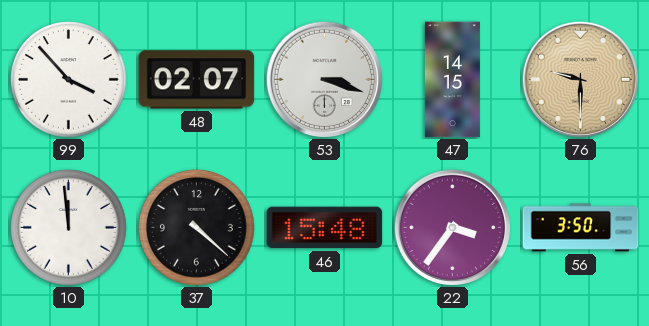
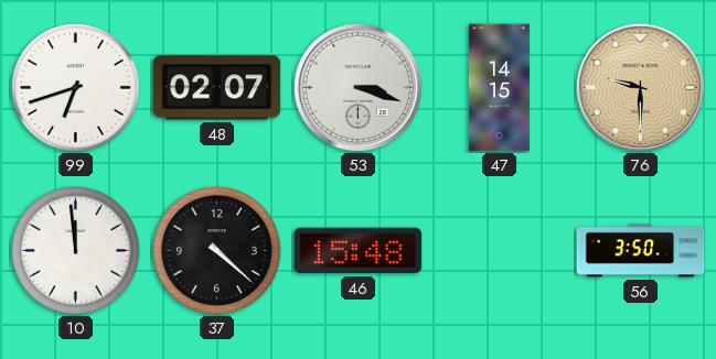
99: 3:53 -> 6:42
22: 3:36 -> none
